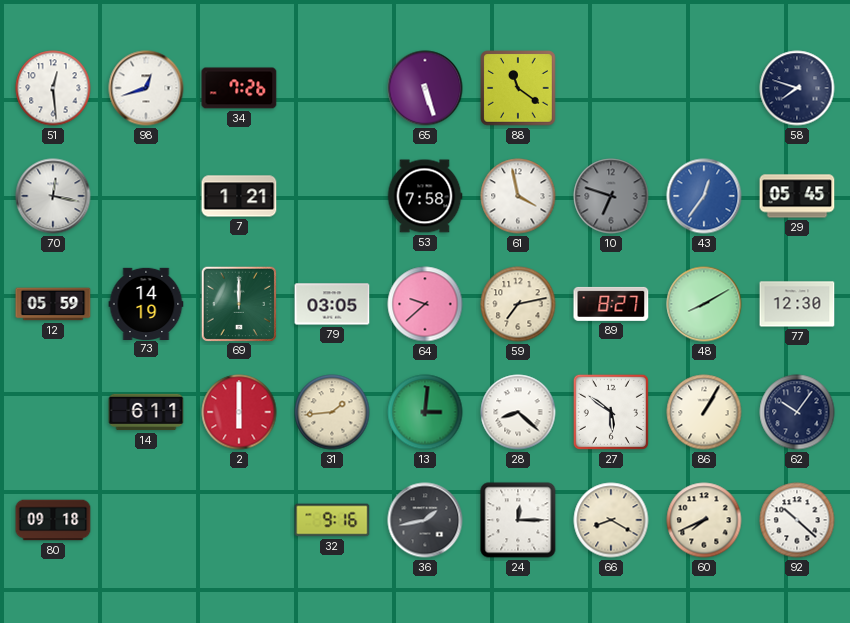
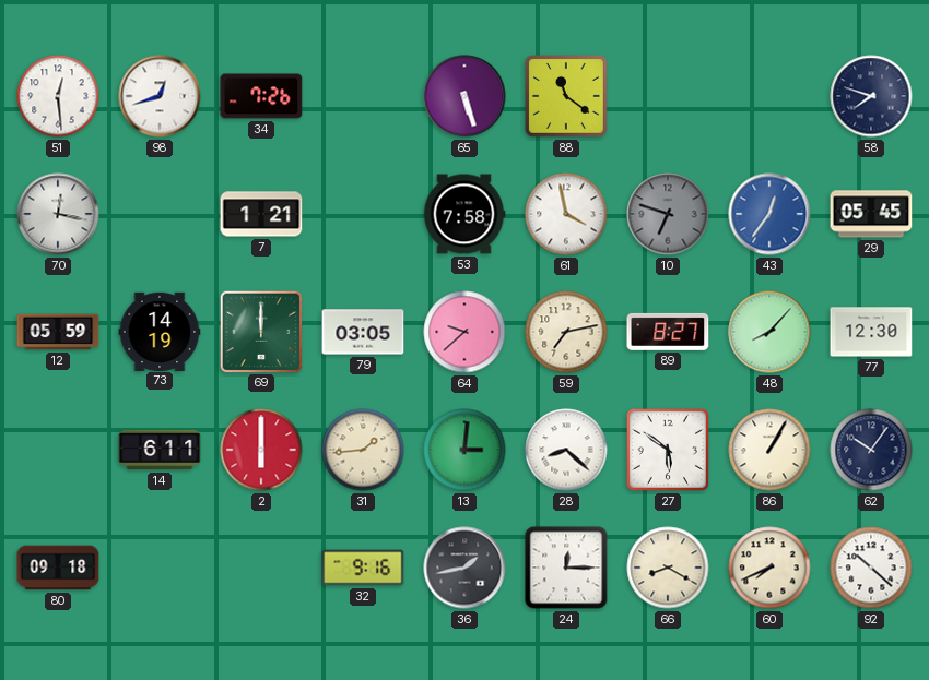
48: 8:10 -> 8:07
